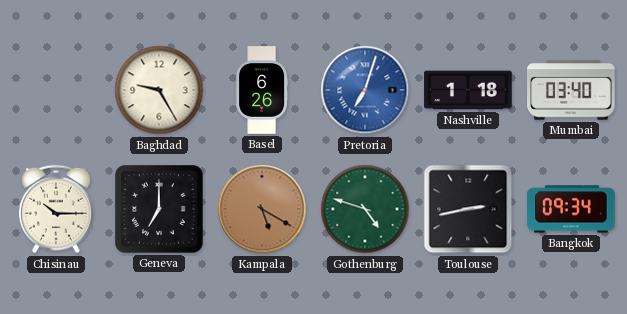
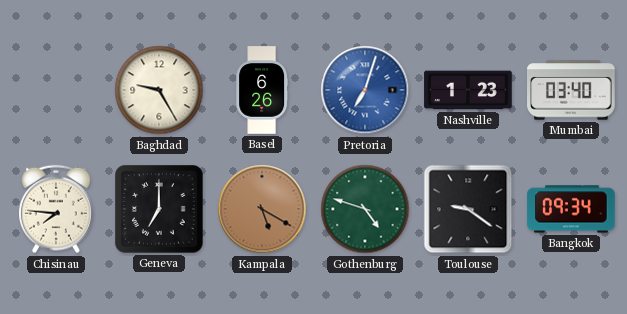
Nashville: 1:18 -> 1:23
Chisinau: 10:15 -> 7:46
Toulouse: 2:43 -> 9:21
